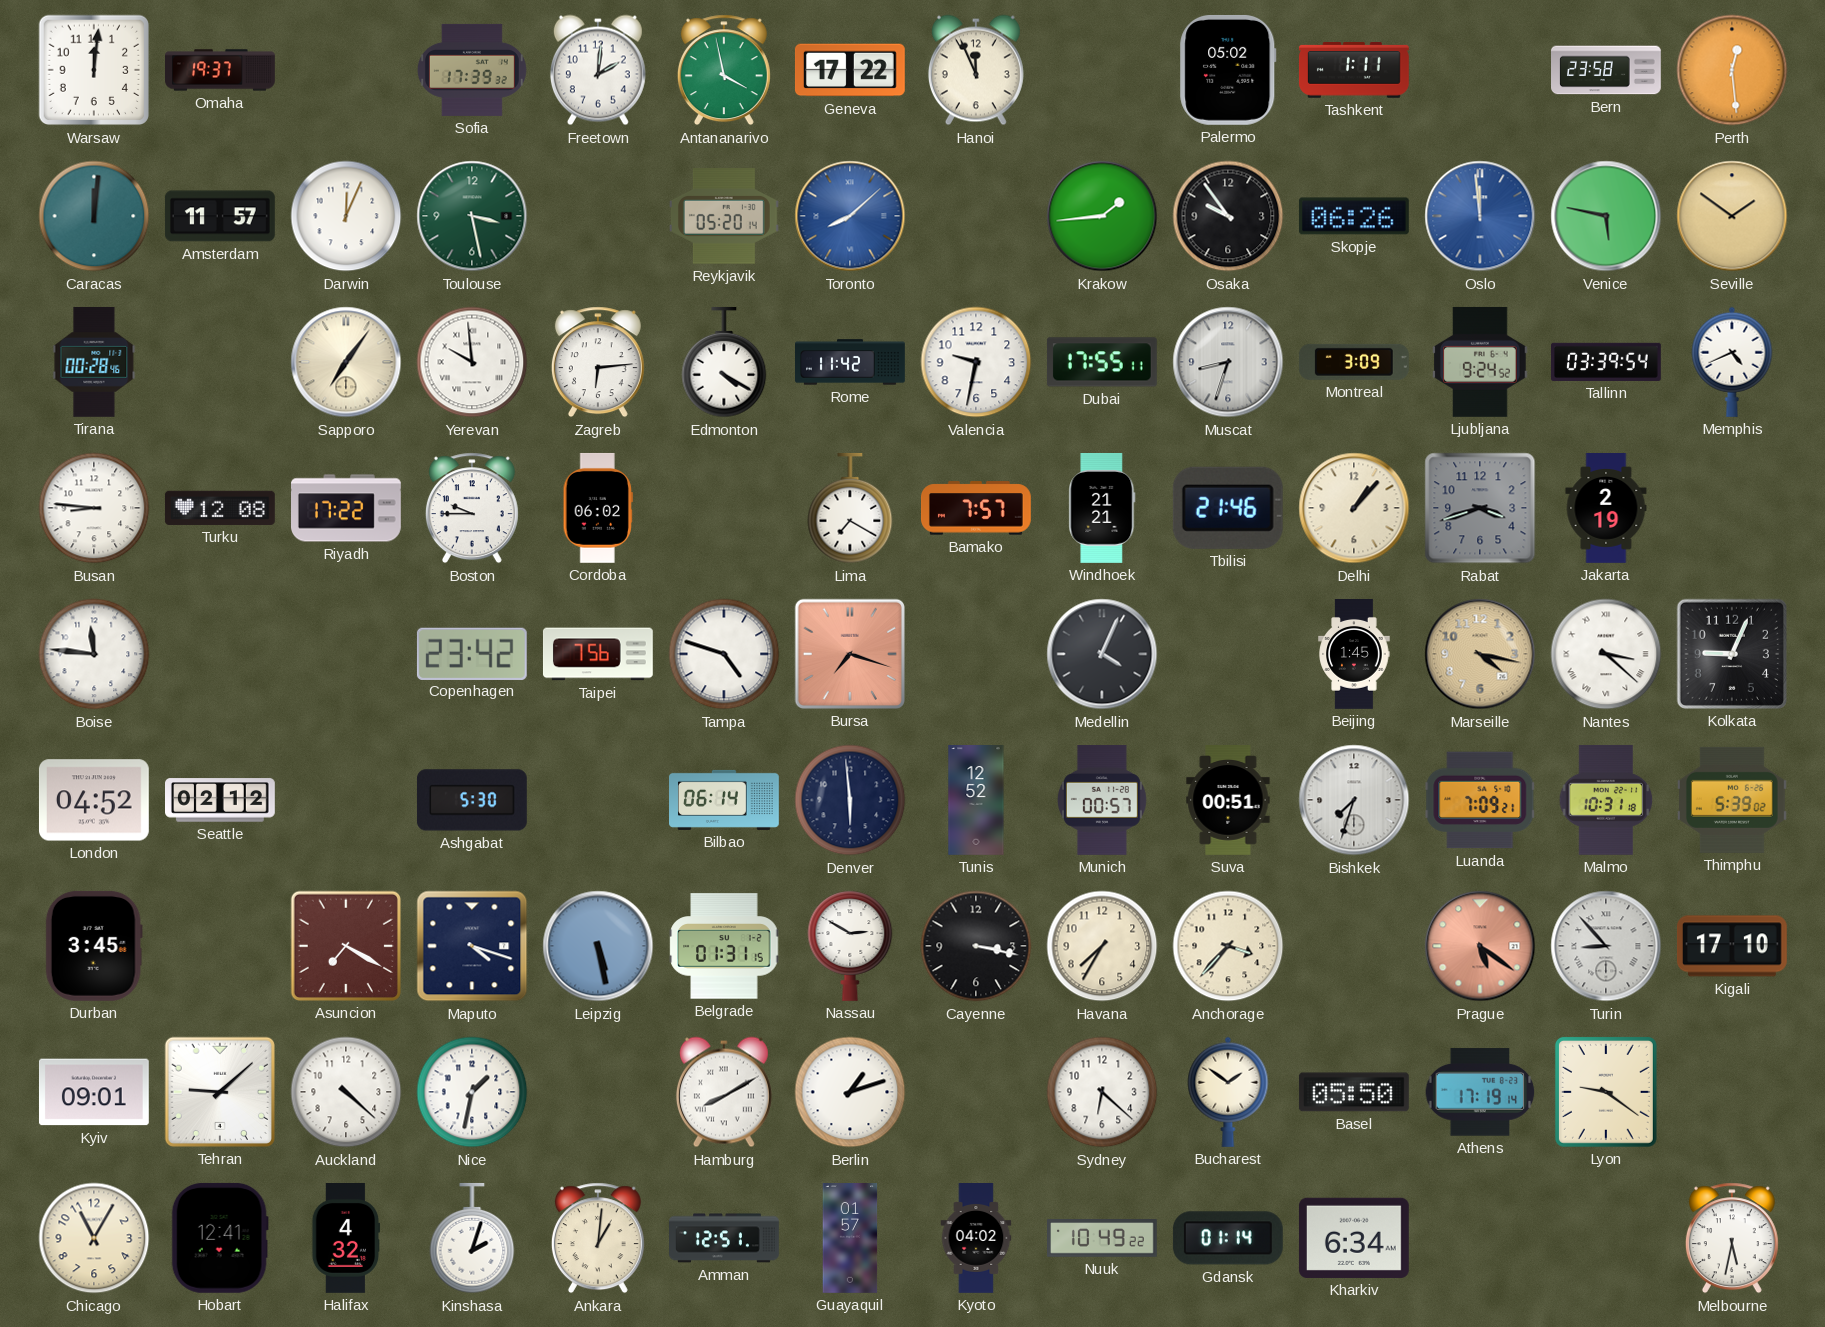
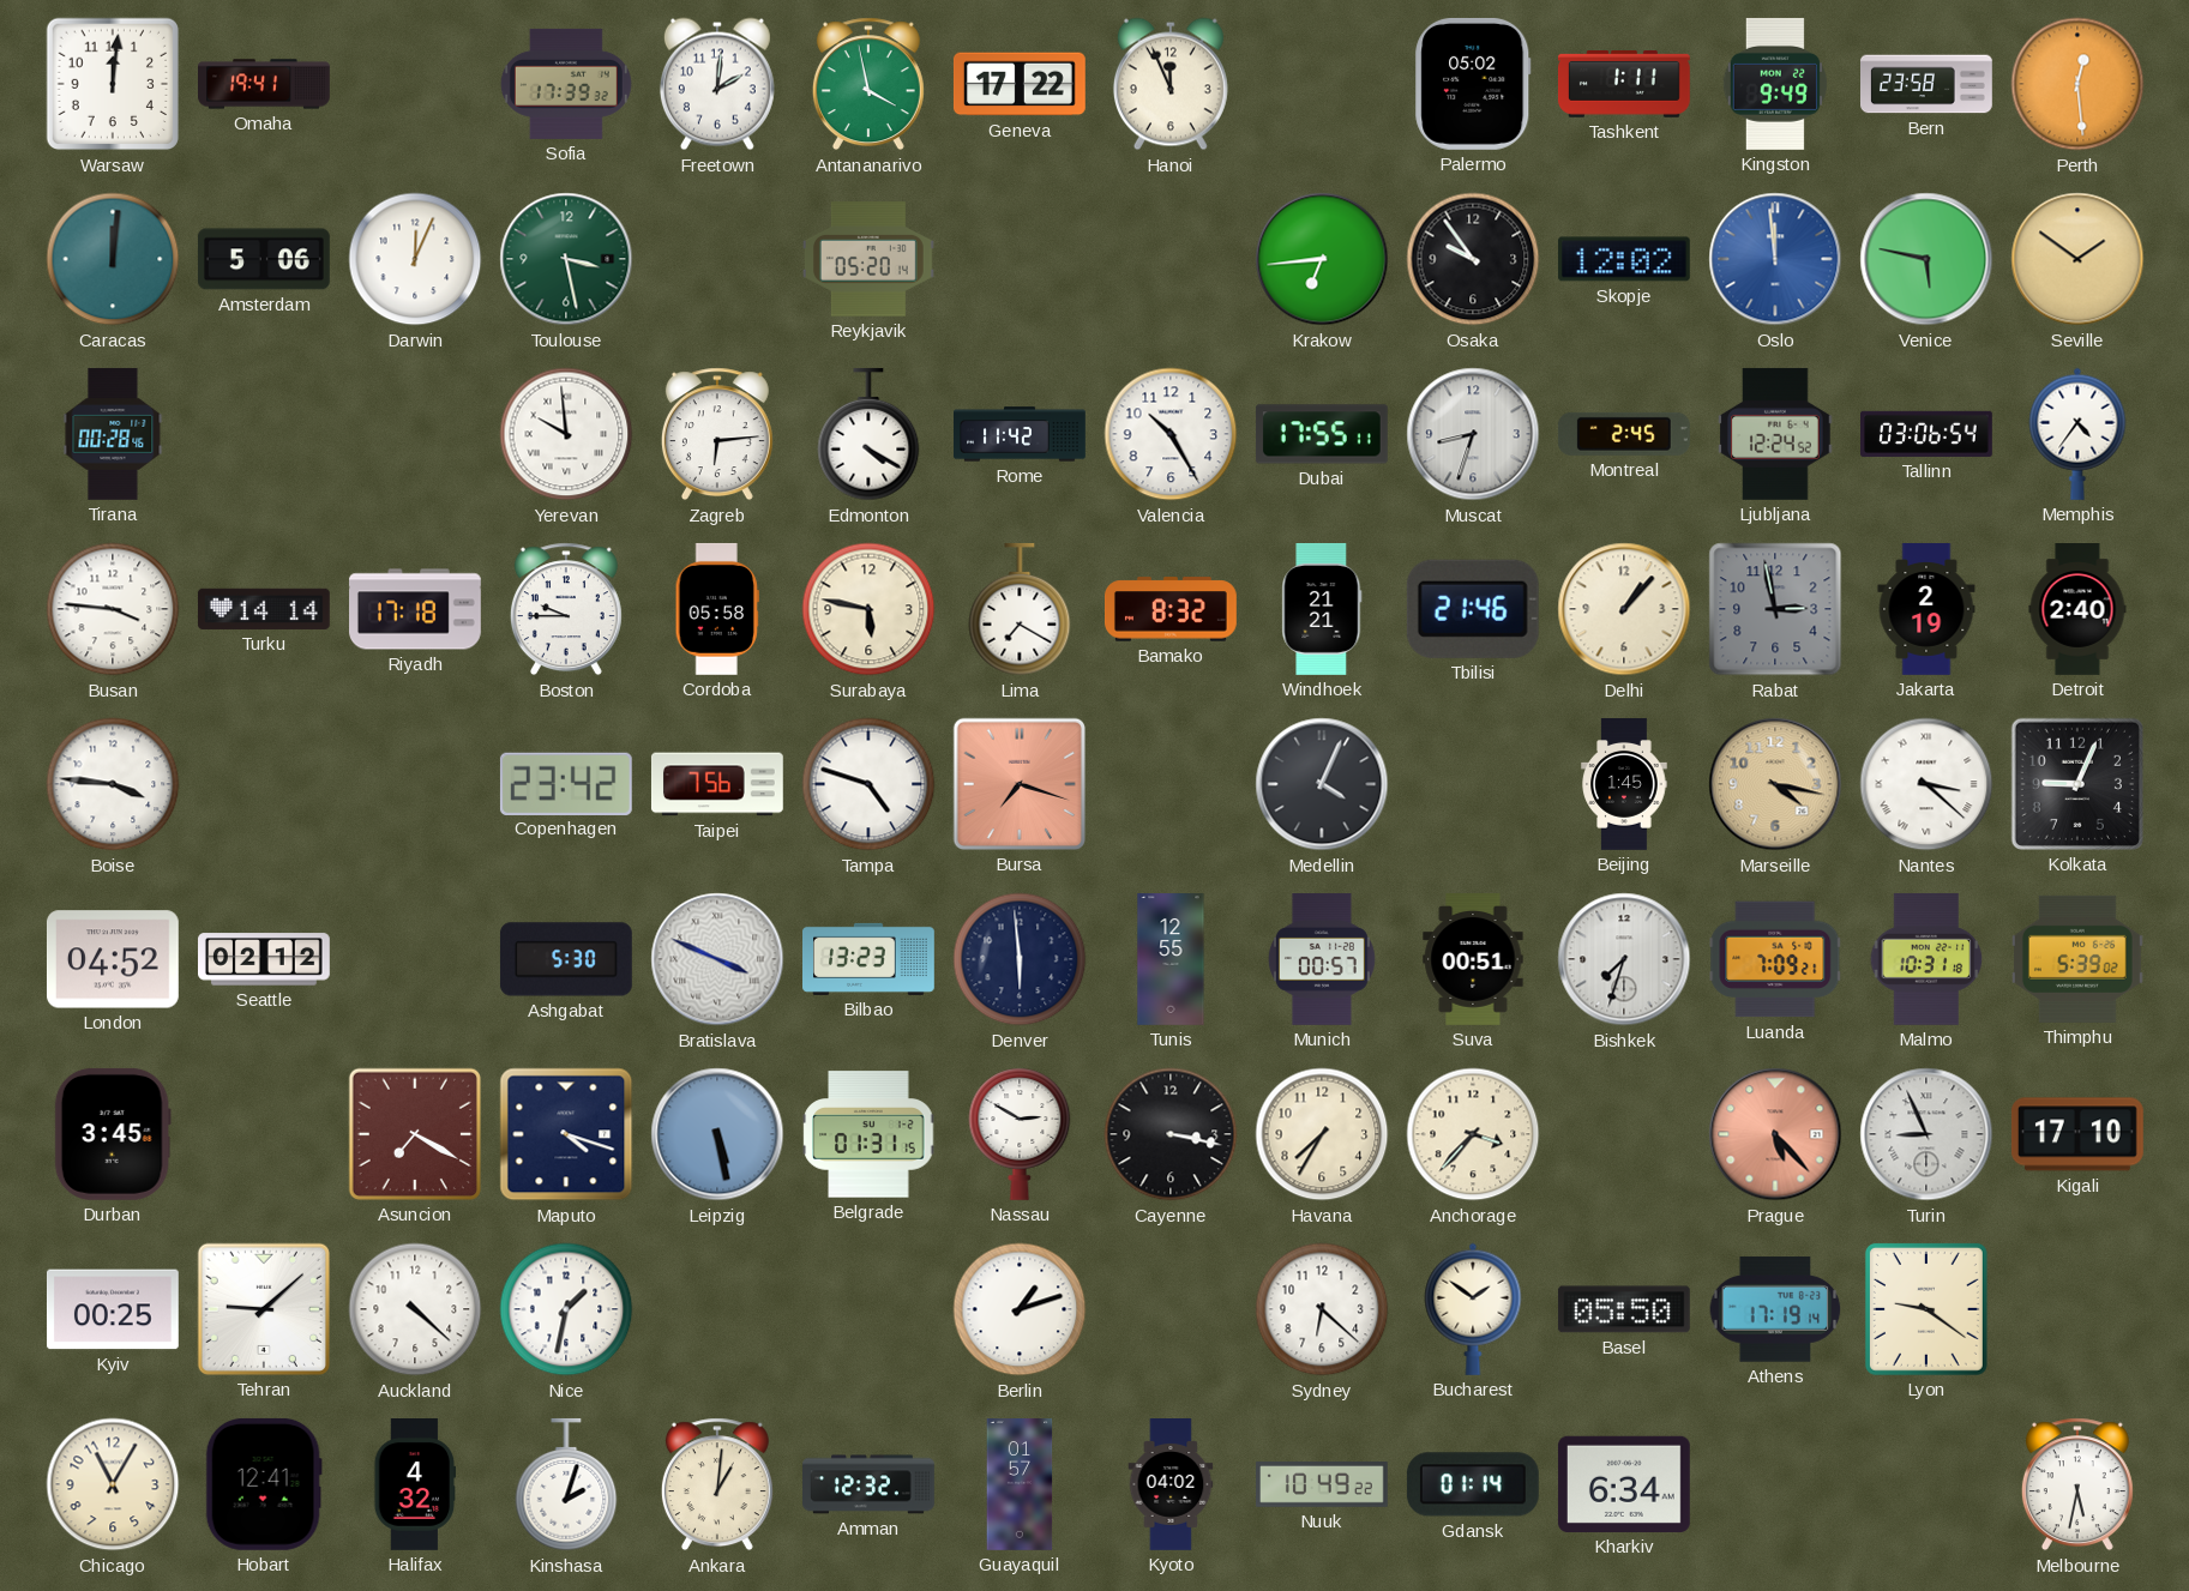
Omaha: 19:37 -> 19:41
Kingston: none -> 9:49
Amsterdam: 11:57 -> 5:06
Toronto: 8:08 -> none
Krakow: 1:44 -> 6:44
Skopje: 06:26 -> 12:02
Sapporo: 7:06 -> none
Valencia: 9:32 -> 10:25
Montreal: 3:09 -> 2:45
Ljubljana: 9:24 -> 12:24
Tallinn: 03:39 -> 03:06
Memphis: 4:41 -> 4:36
Busan: 8:46 -> 3:46
Turku: 12:08 -> 14:14
Riyadh: 17:22 -> 17:18
Cordoba: 06:02 -> 05:58
Surabaya: none -> 5:47
Bamako: 7:57 -> 8:32
Rabat: 3:42 -> 2:58
Detroit: none -> 2:40
Boise: 11:46 -> 3:46
Bratislava: none -> 3:49
Bilbao: 06:14 -> 13:23
Tunis: 12:52 -> 12:55
Prague: 5:21 -> 5:23
Turin: 8:53 -> 8:56
Kyiv: 09:01 -> 00:25
Hamburg: 8:10 -> none
Amman: 12:51 -> 12:32
